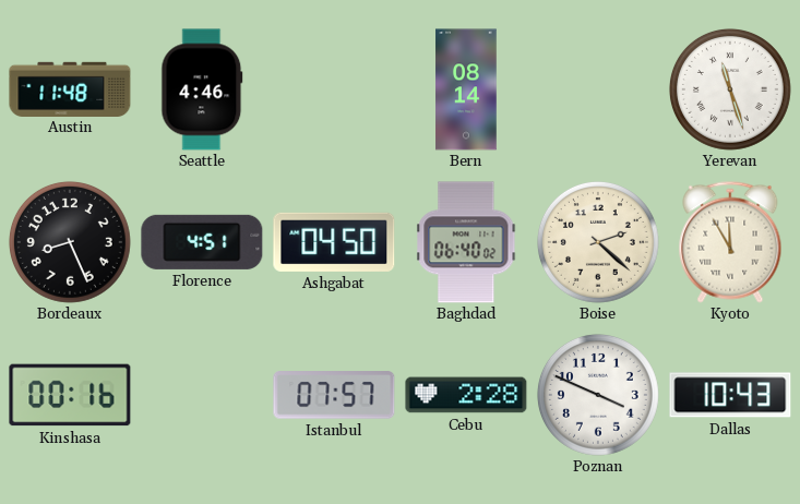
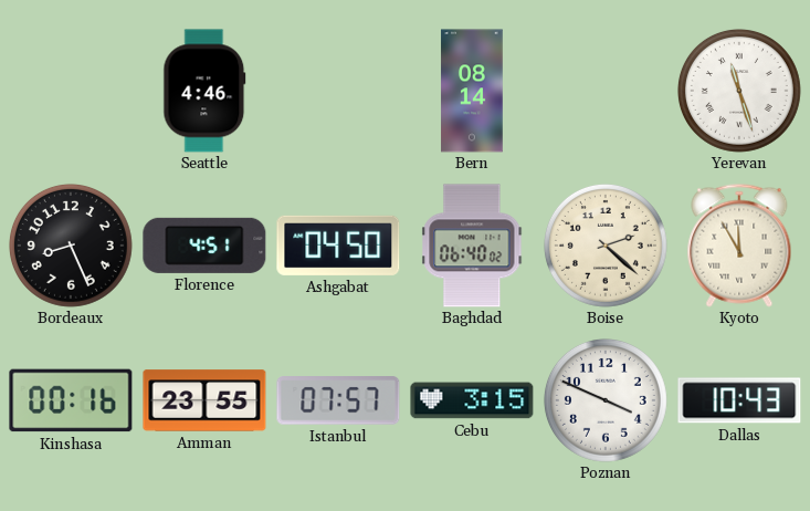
Austin: 11:48 -> none
Amman: none -> 23:55
Cebu: 2:28 -> 3:15
